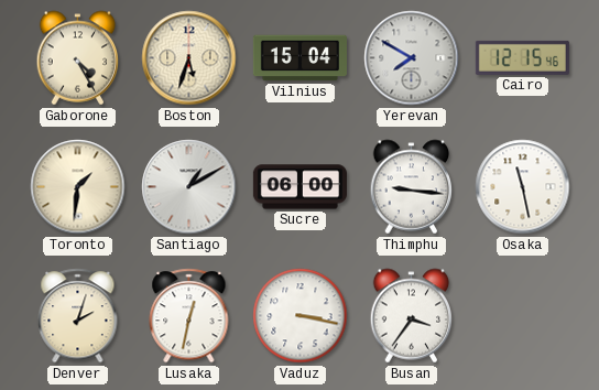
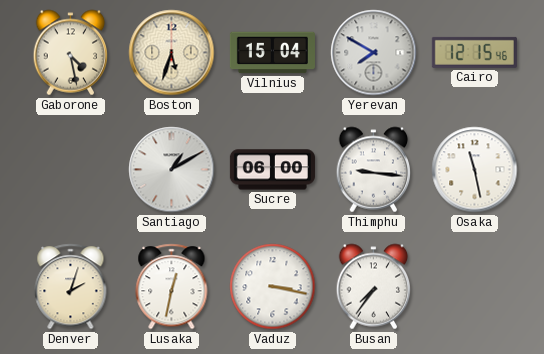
Gaborone: 4:25 -> 4:28
Toronto: 1:31 -> none
Busan: 3:36 -> 7:36
